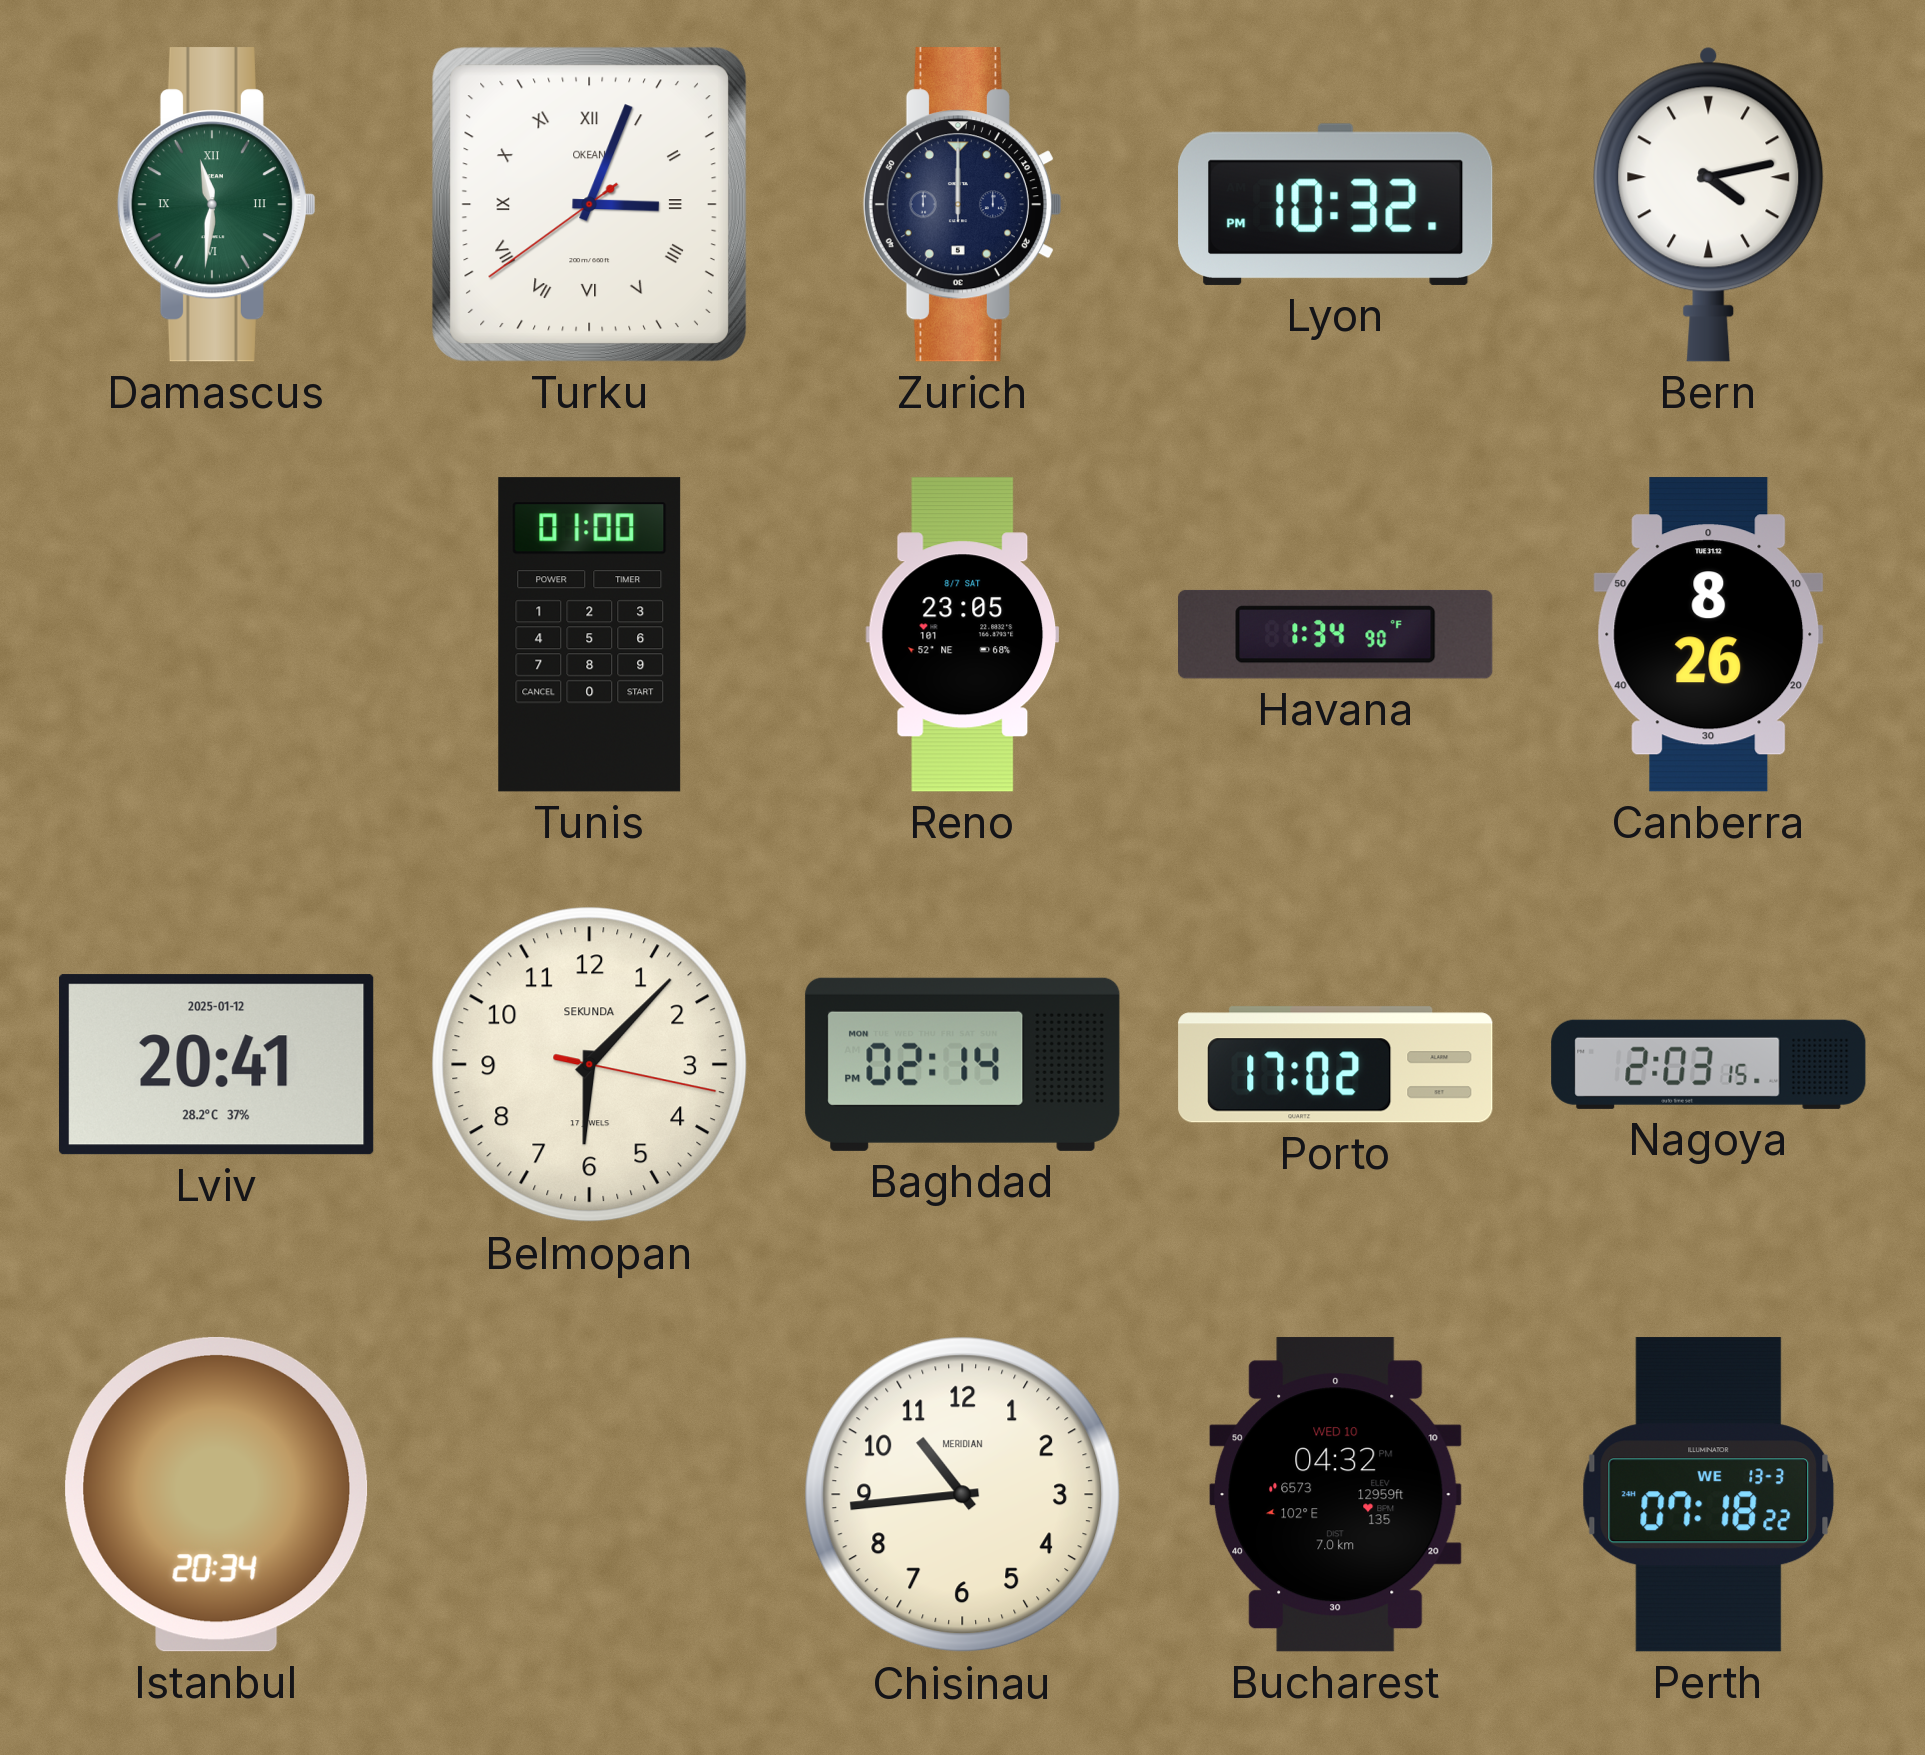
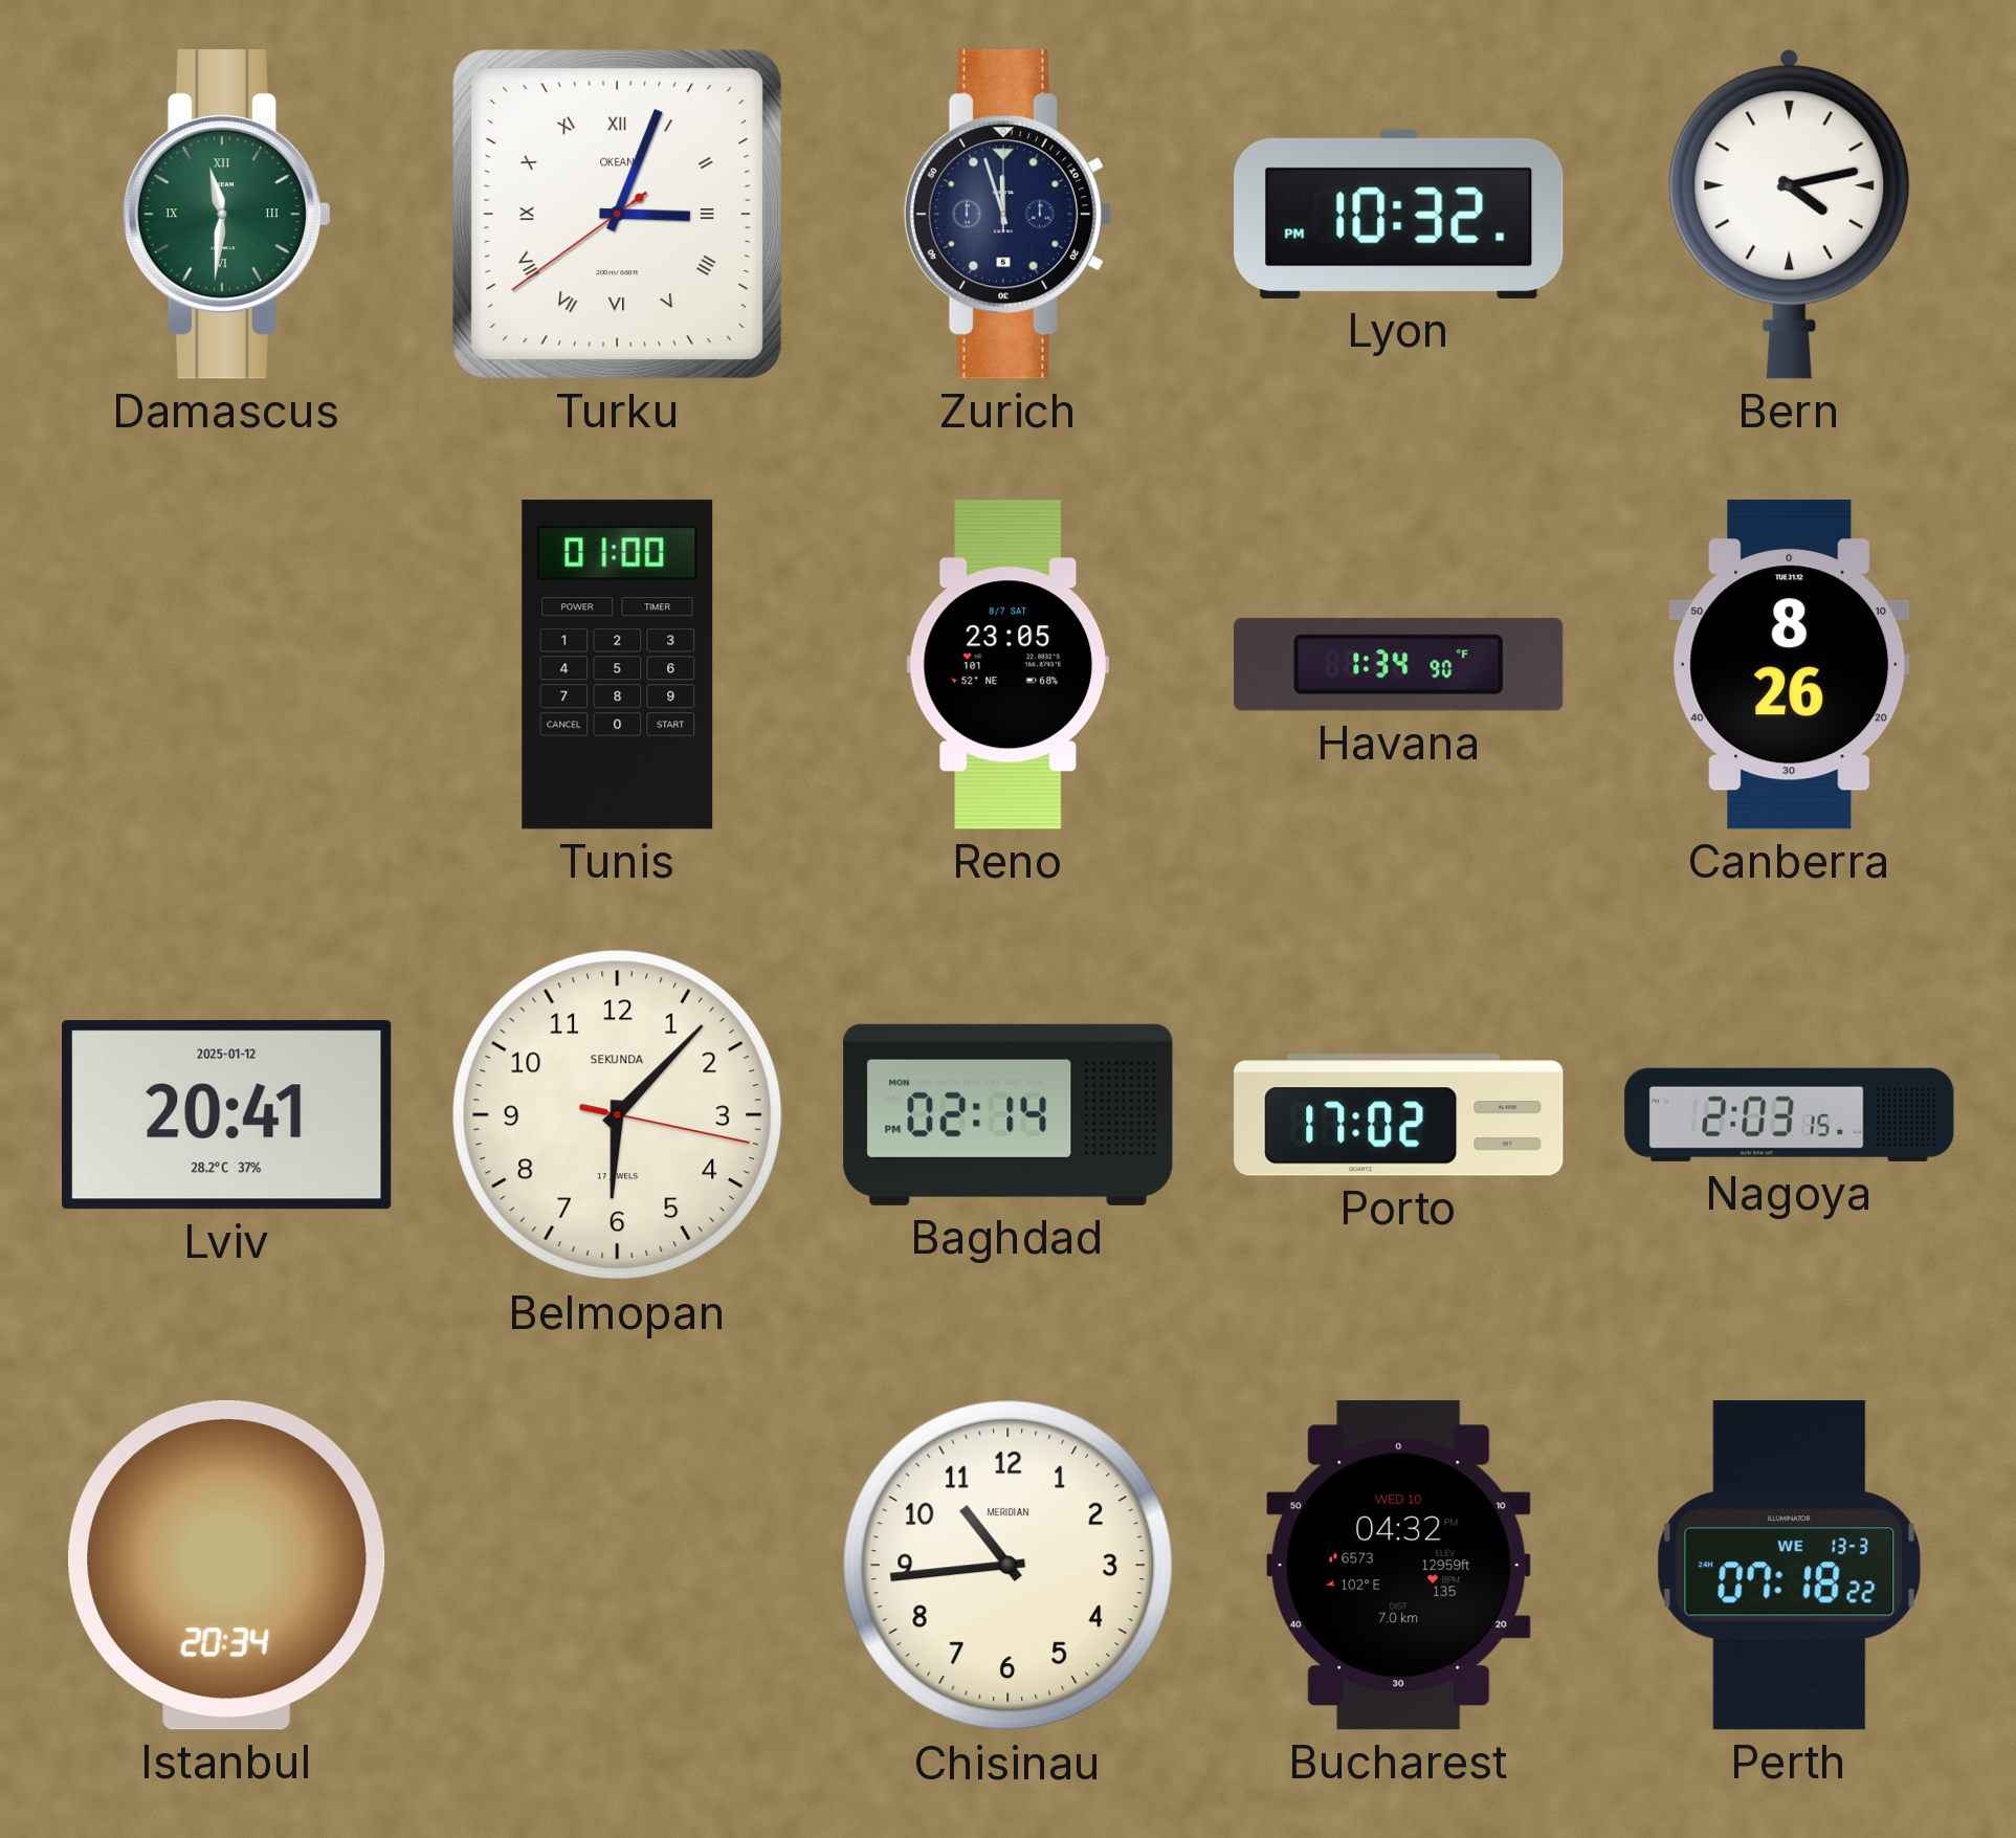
Zurich: 12:00 -> 11:57
